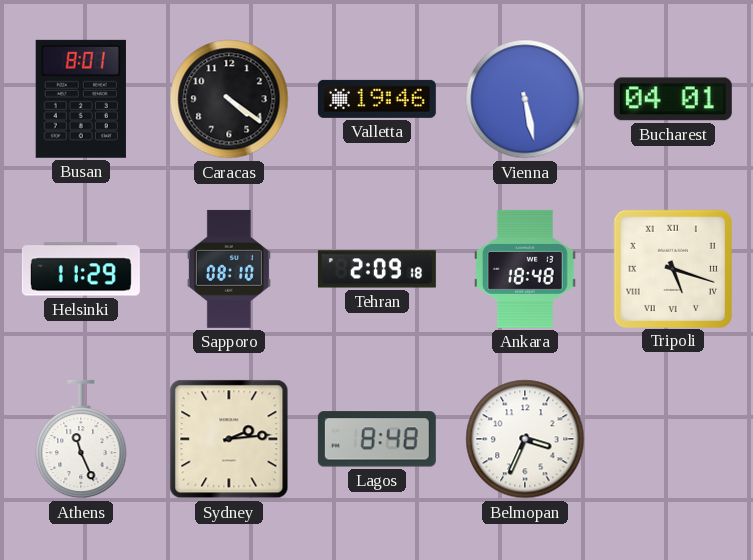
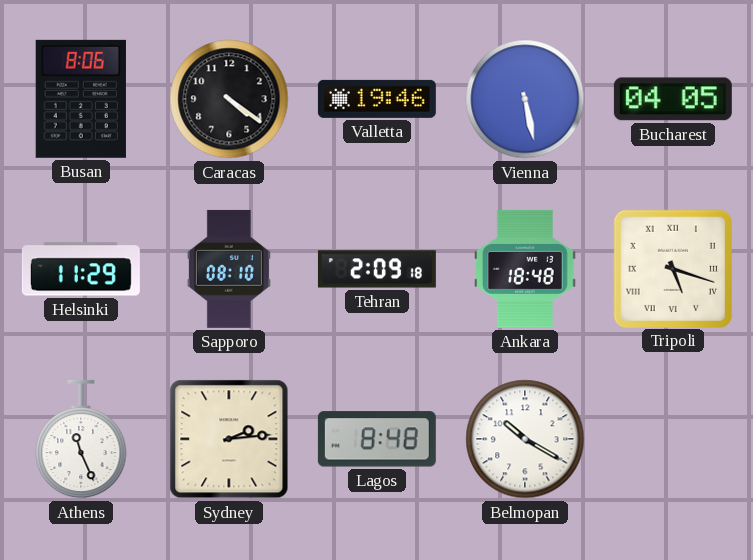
Busan: 8:01 -> 8:06
Bucharest: 04:01 -> 04:05
Belmopan: 3:34 -> 10:20
